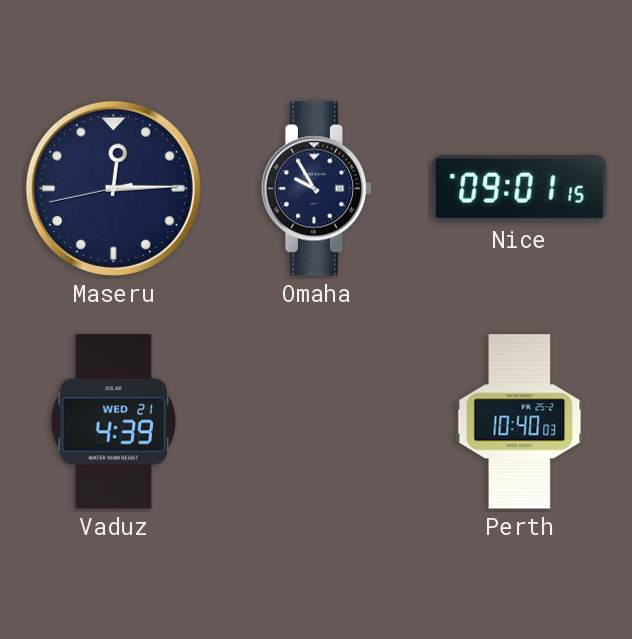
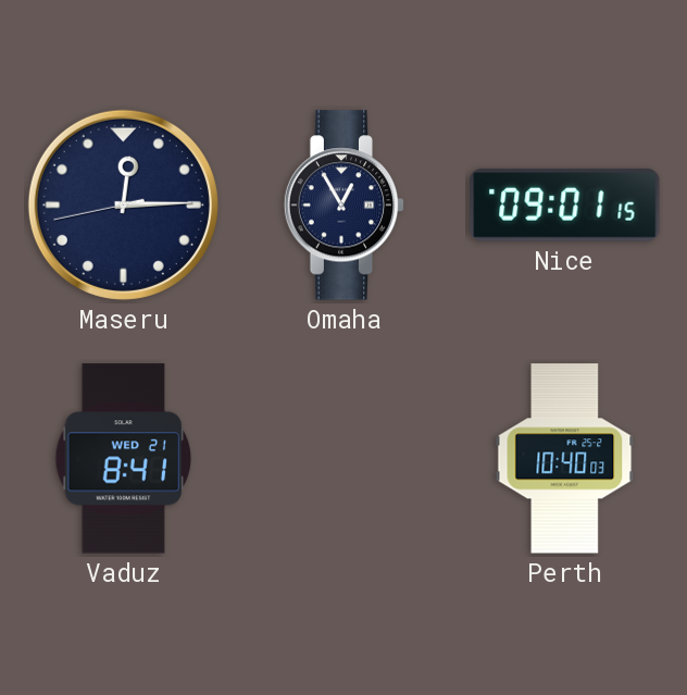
Omaha: 9:55 -> 12:55
Vaduz: 4:39 -> 8:41
